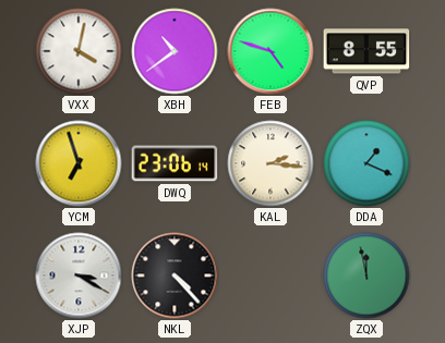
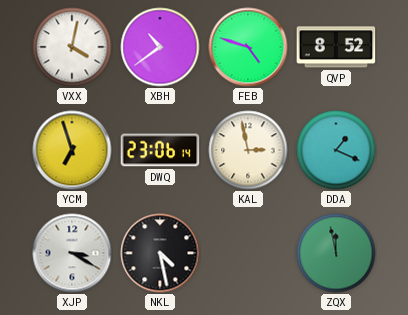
QVP: 8:55 -> 8:52
KAL: 2:16 -> 2:58
NKL: 4:23 -> 4:28
